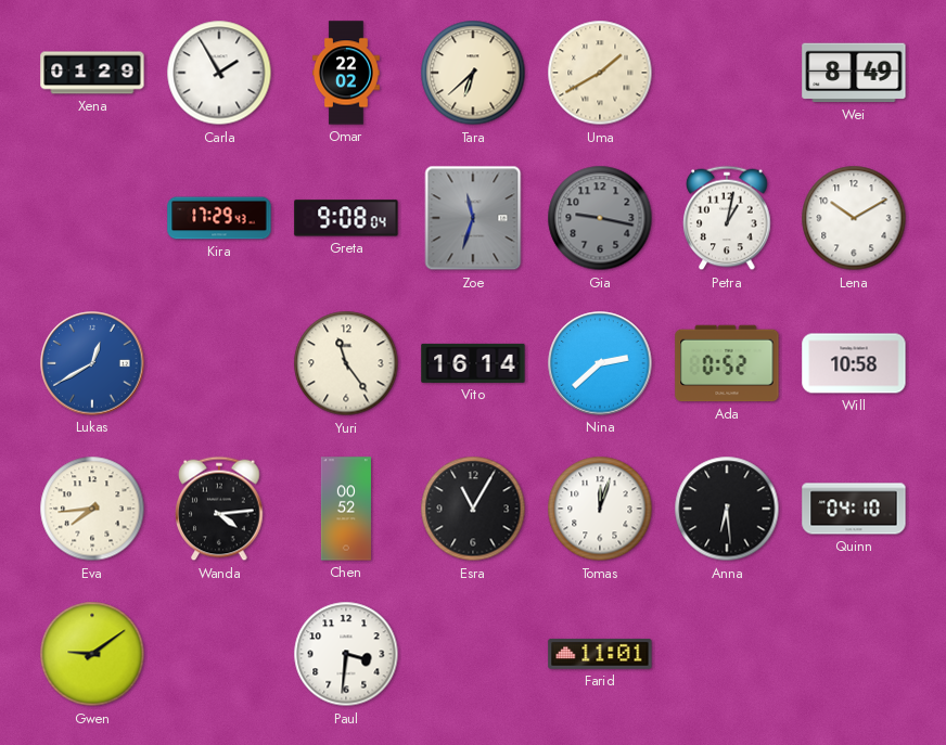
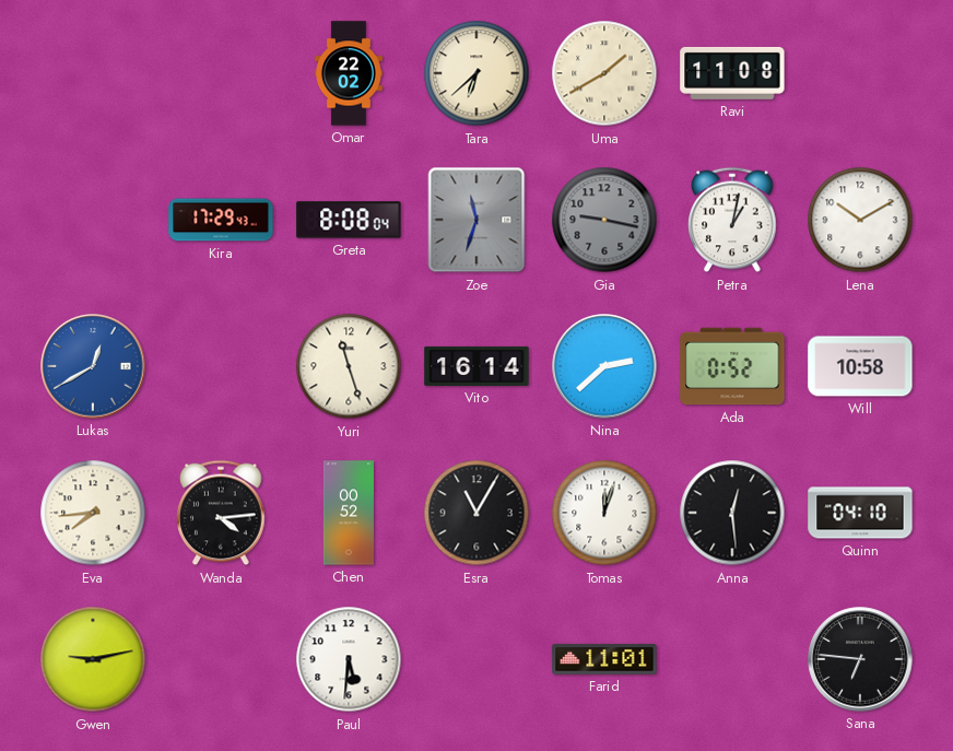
Xena: 01:29 -> none
Carla: 1:55 -> none
Ravi: none -> 11:08
Wei: 8:49 -> none
Greta: 9:08 -> 8:08
Yuri: 11:24 -> 11:27
Anna: 6:29 -> 12:29
Gwen: 9:09 -> 9:13
Paul: 3:31 -> 5:31
Sana: none -> 6:46
